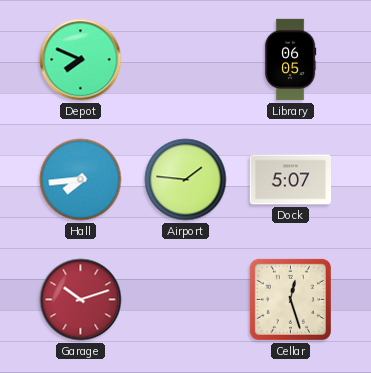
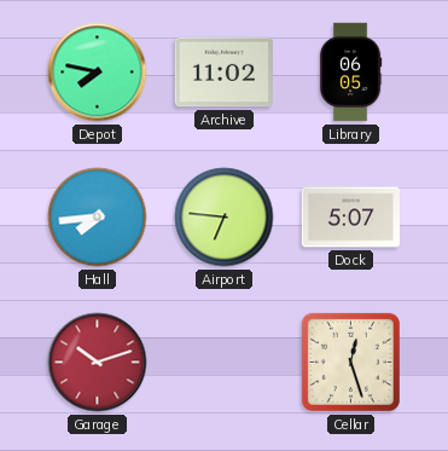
Depot: 7:49 -> 7:47
Archive: none -> 11:02
Airport: 1:46 -> 6:46
